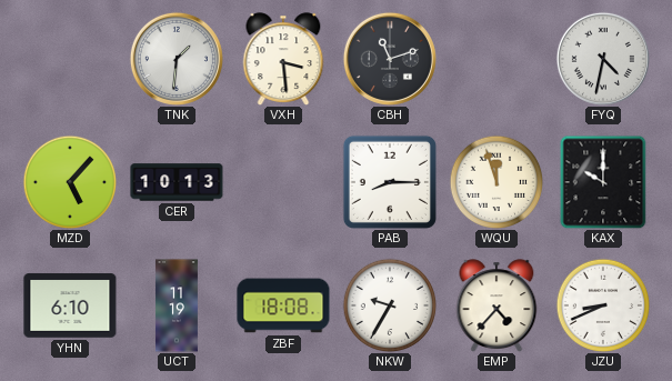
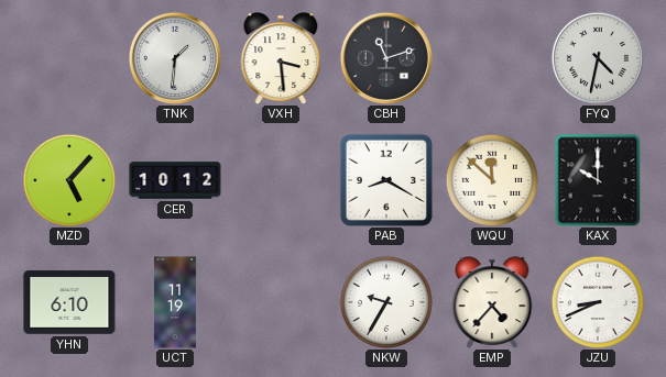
CER: 10:13 -> 10:12
PAB: 8:15 -> 8:20
WQU: 11:57 -> 11:52
ZBF: 18:08 -> none
